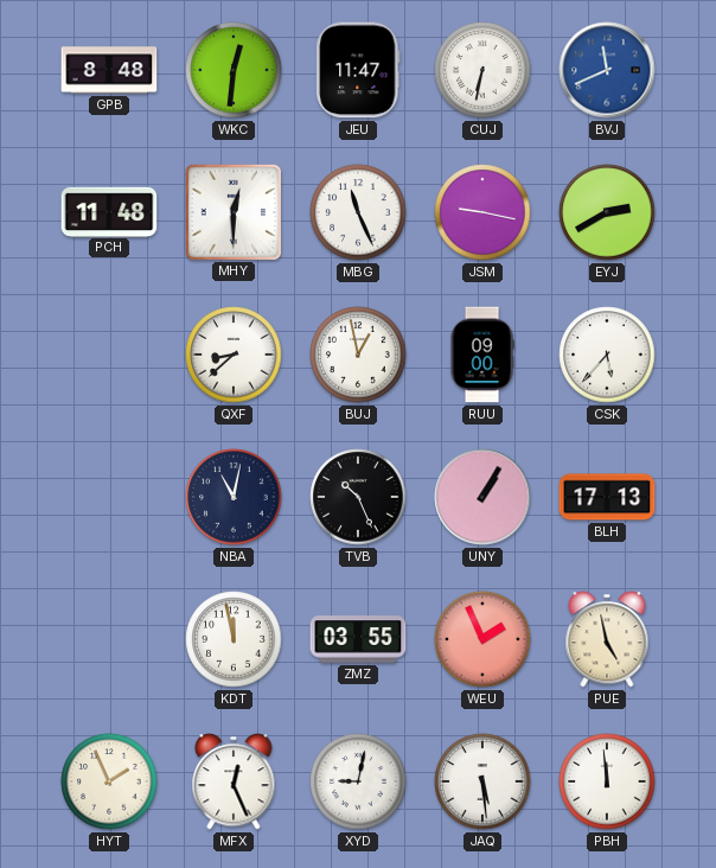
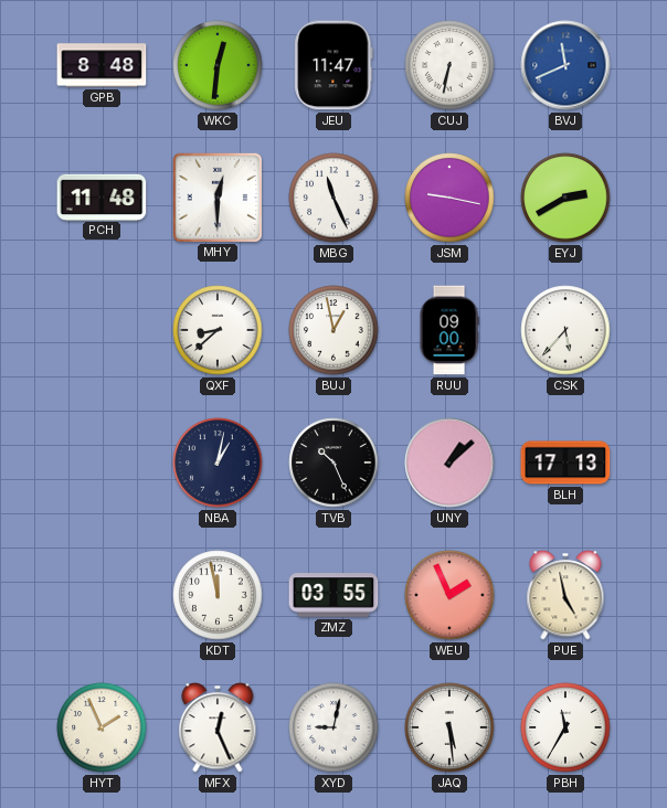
NBA: 11:02 -> 1:02
UNY: 1:05 -> 1:08
PBH: 11:59 -> 11:35
